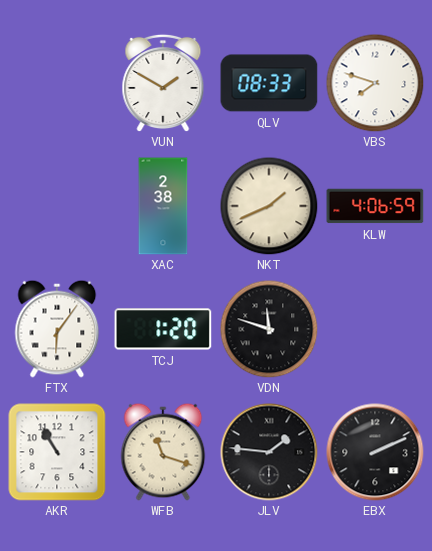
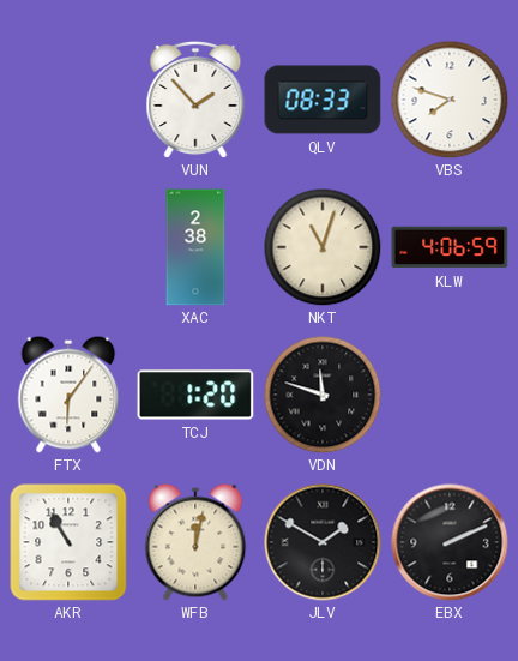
VUN: 1:50 -> 1:53
NKT: 1:41 -> 11:03
WFB: 11:18 -> 12:02
JLV: 1:46 -> 1:50
